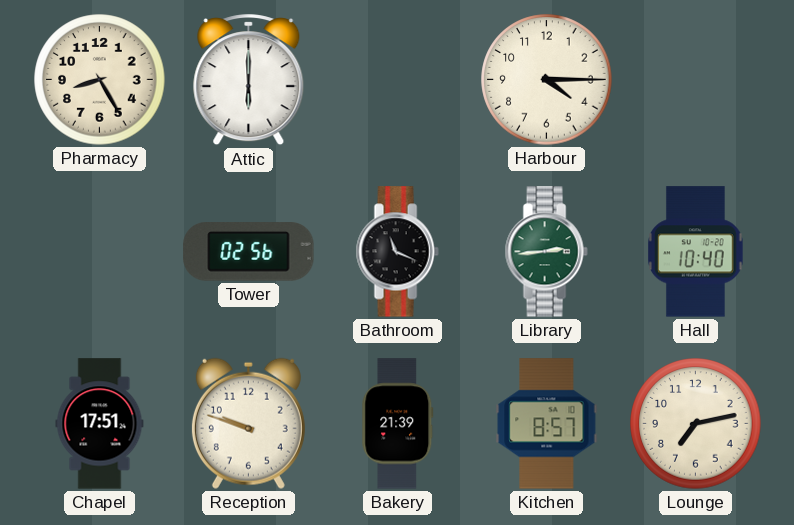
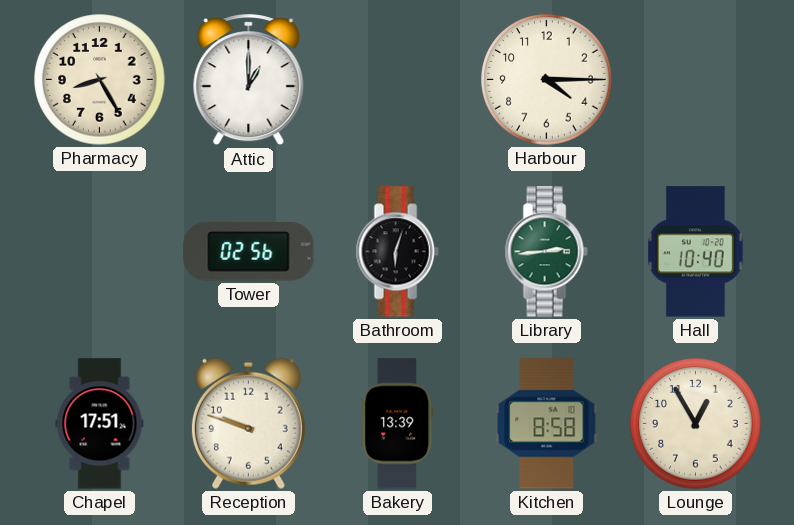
Attic: 6:00 -> 1:00
Bathroom: 11:19 -> 6:03
Bakery: 21:39 -> 13:39
Kitchen: 8:57 -> 8:58
Lounge: 7:13 -> 12:55
